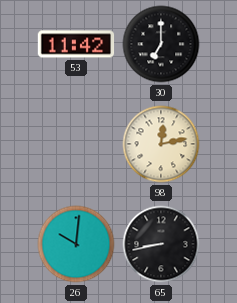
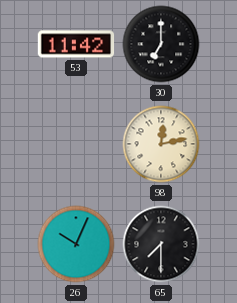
26: 10:01 -> 10:04
65: 8:43 -> 7:30
